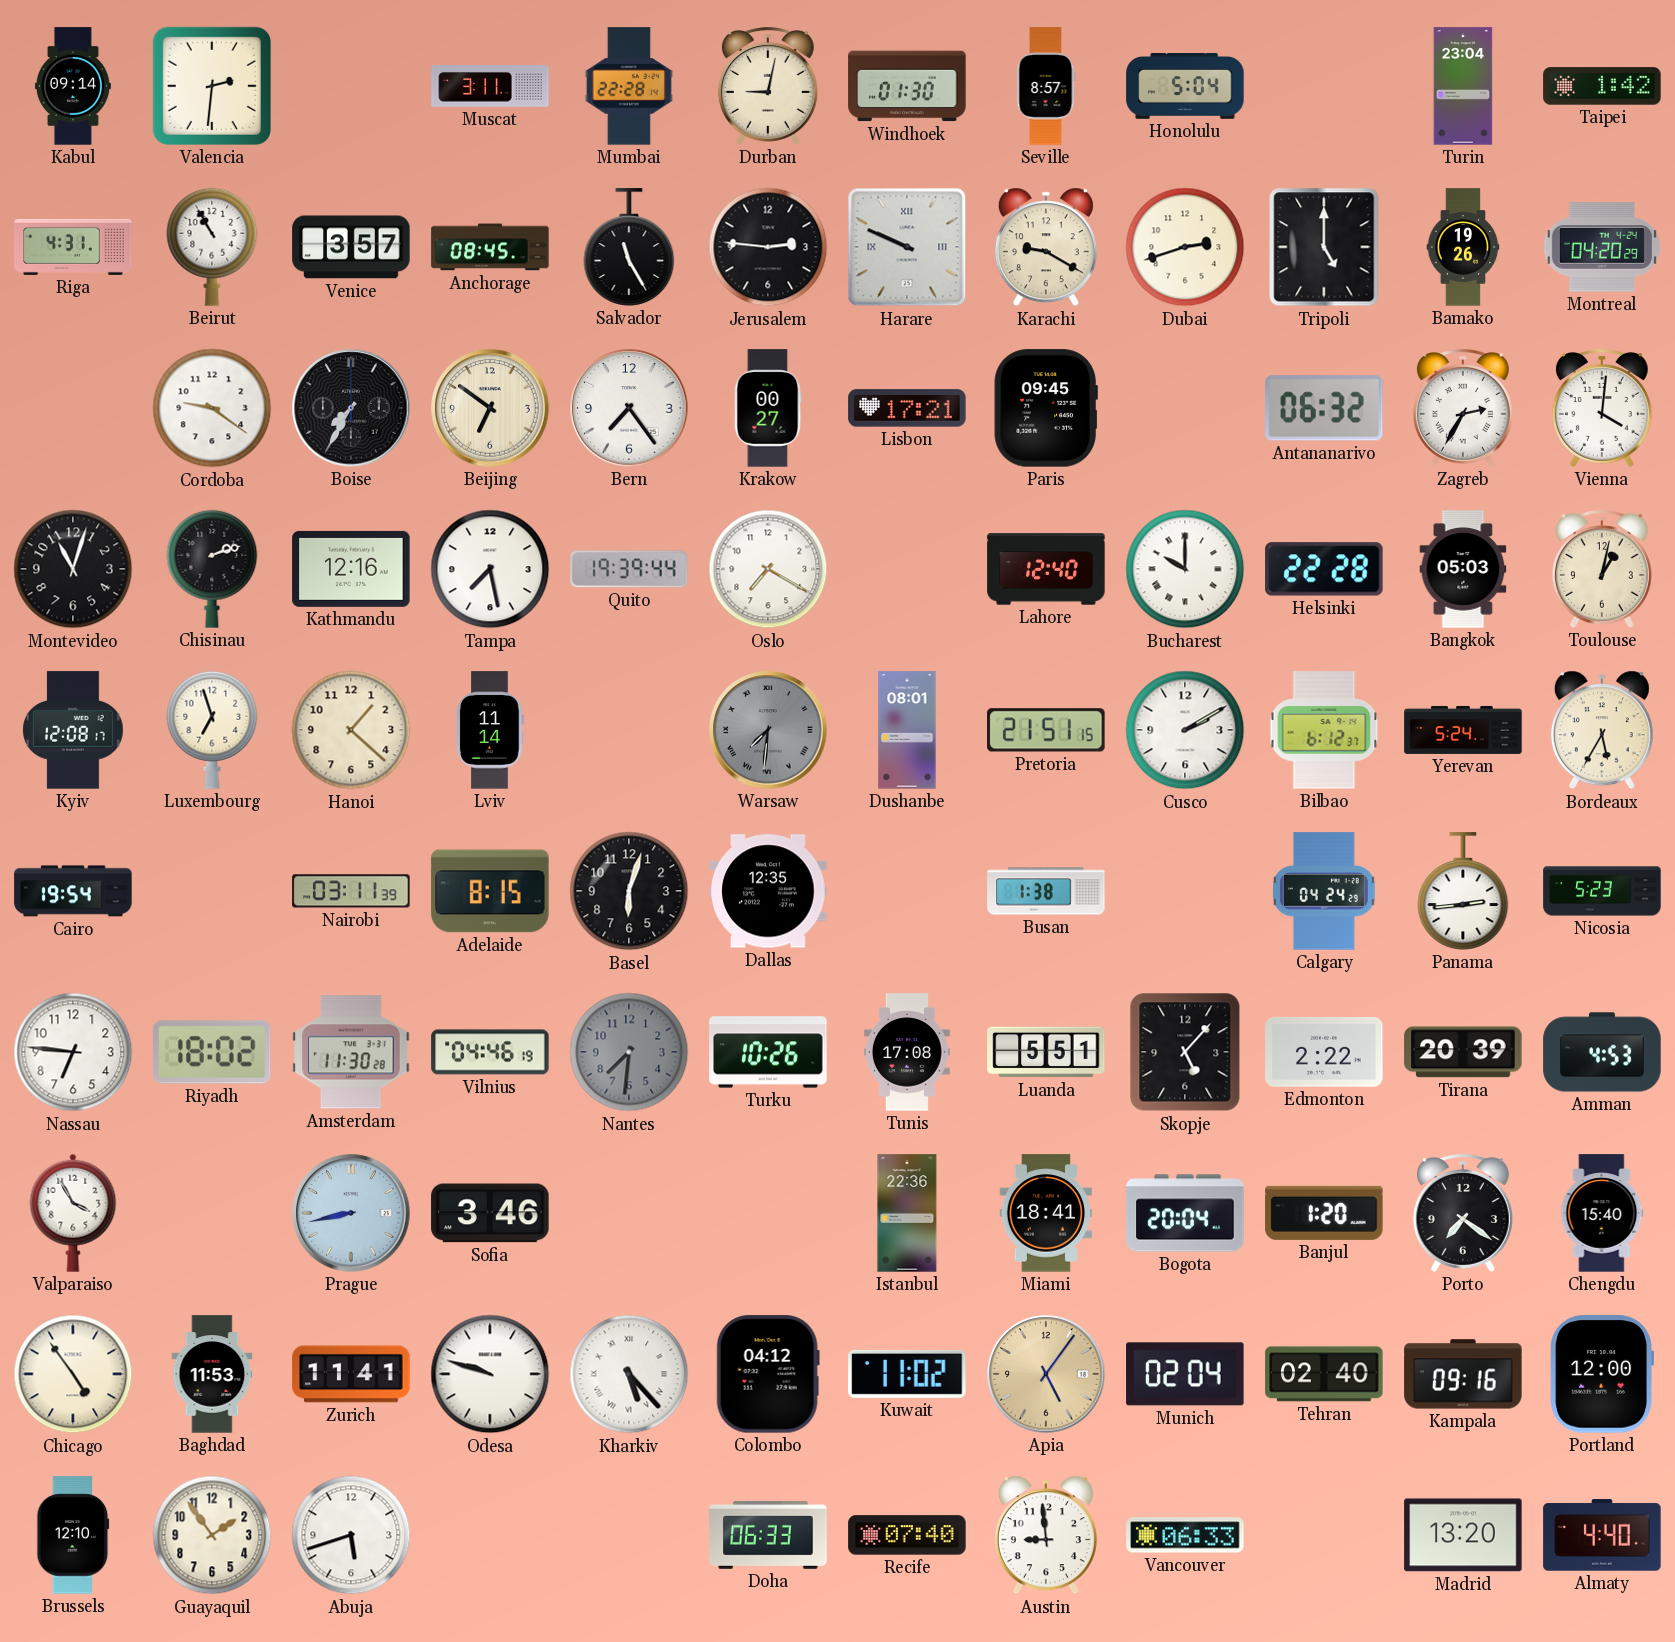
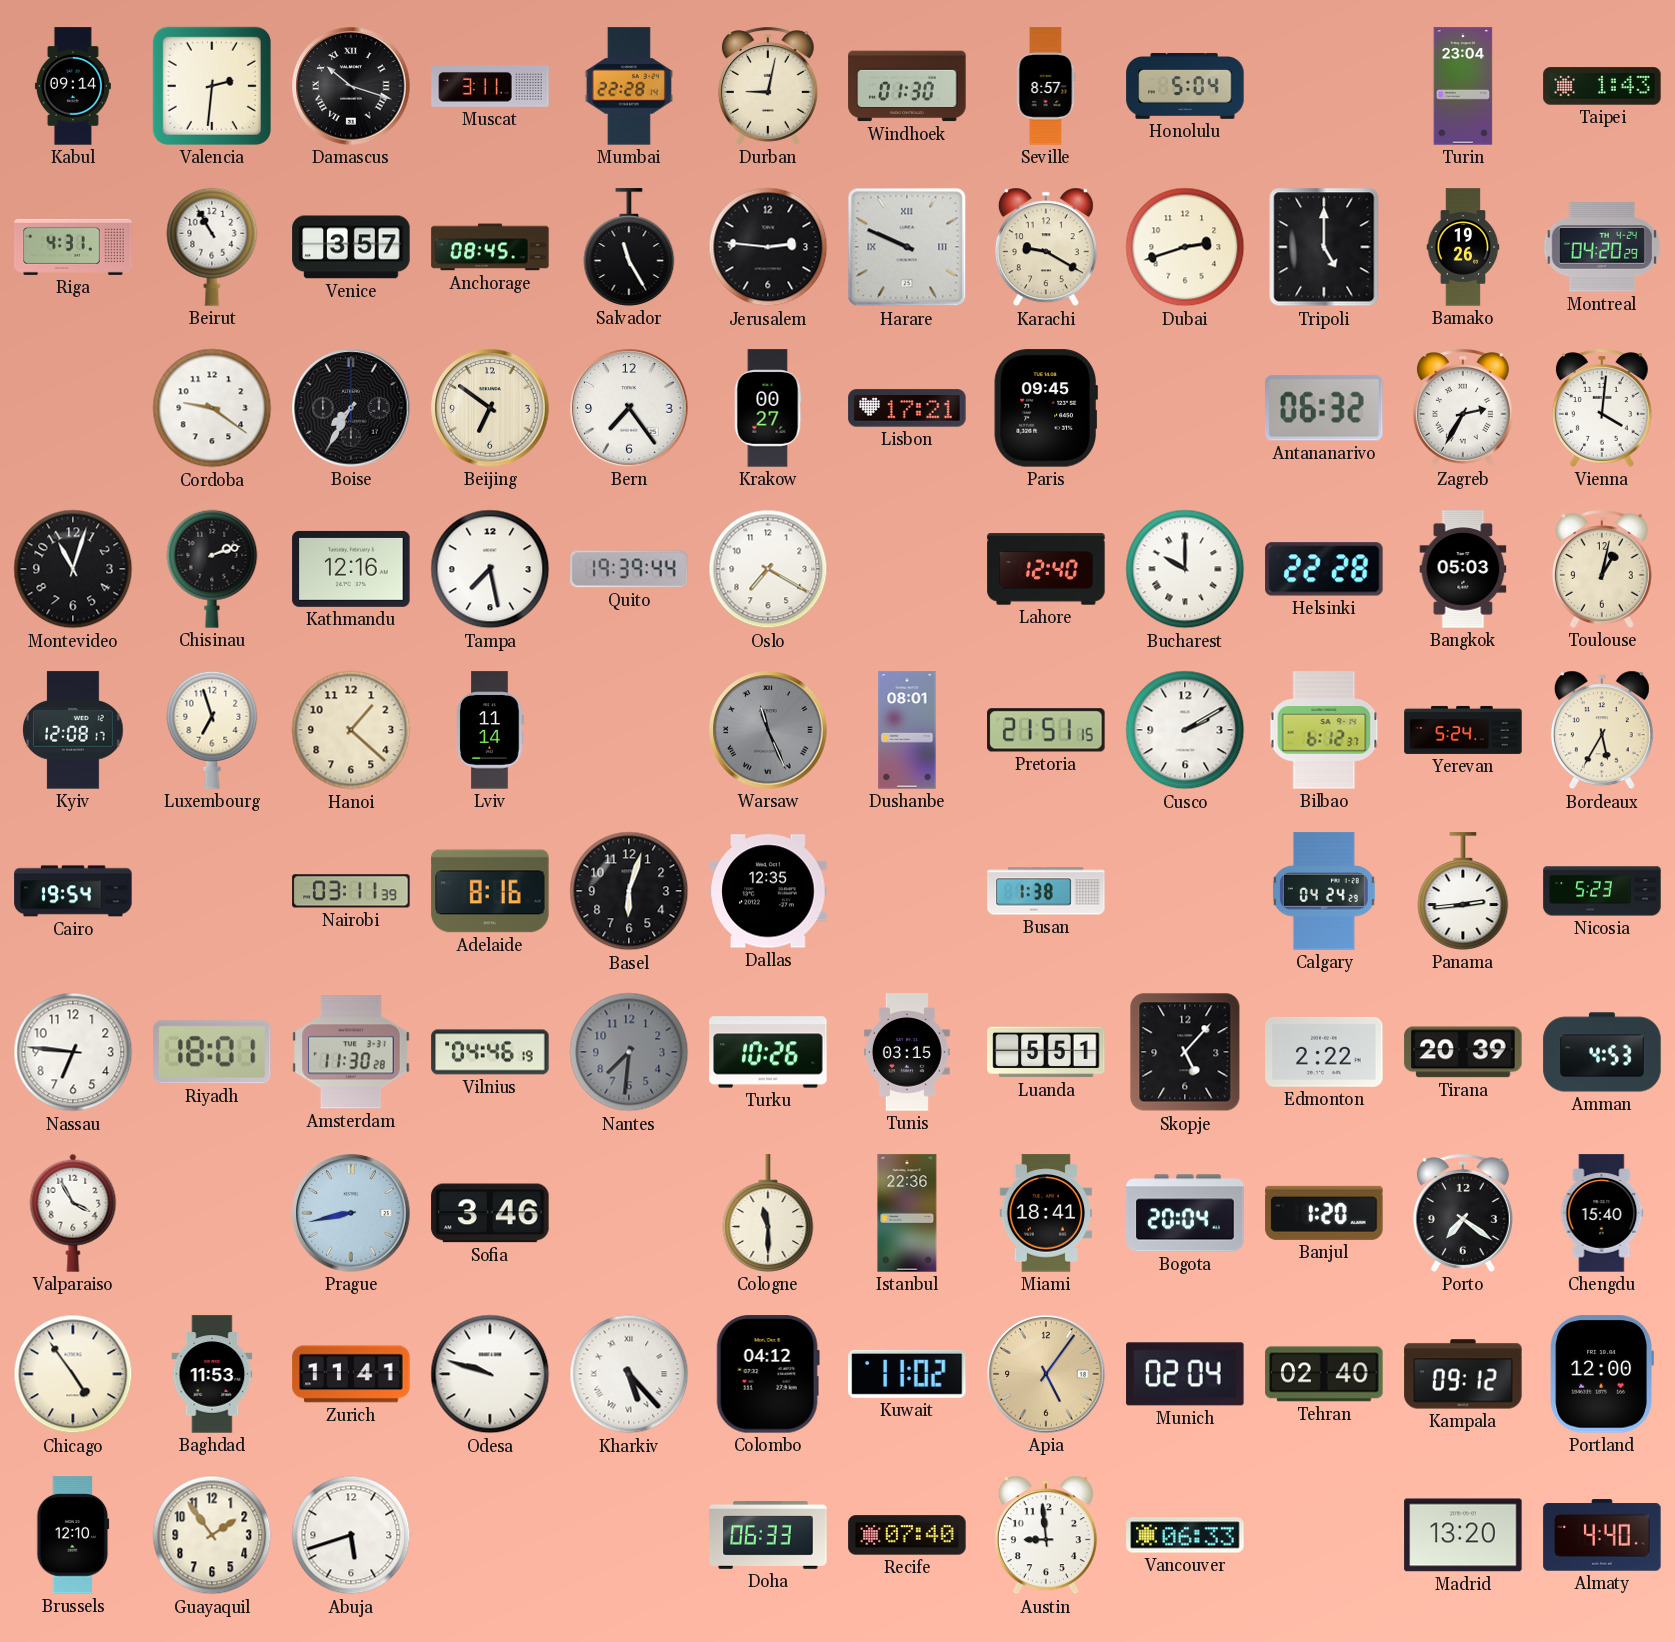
Damascus: none -> 10:18
Taipei: 1:42 -> 1:43
Warsaw: 7:31 -> 11:26
Adelaide: 8:15 -> 8:16
Riyadh: 18:02 -> 18:01
Tunis: 17:08 -> 03:15
Cologne: none -> 11:30
Kampala: 09:16 -> 09:12
